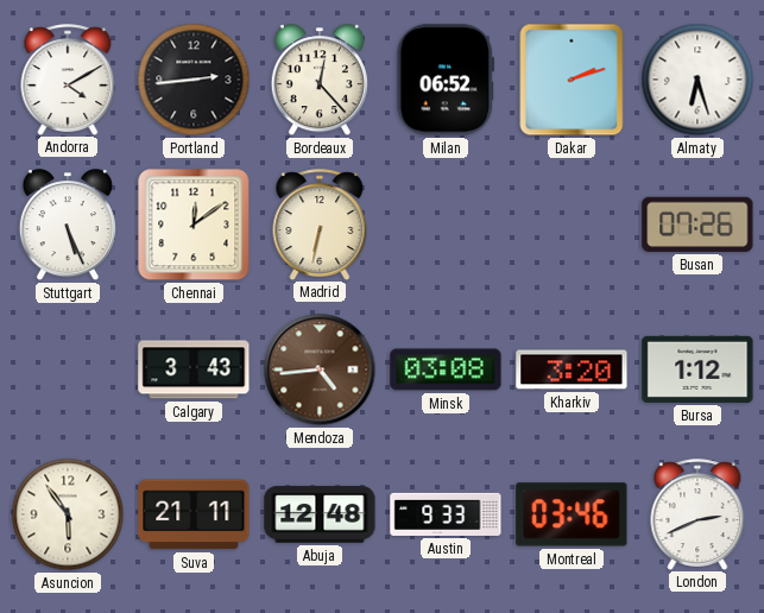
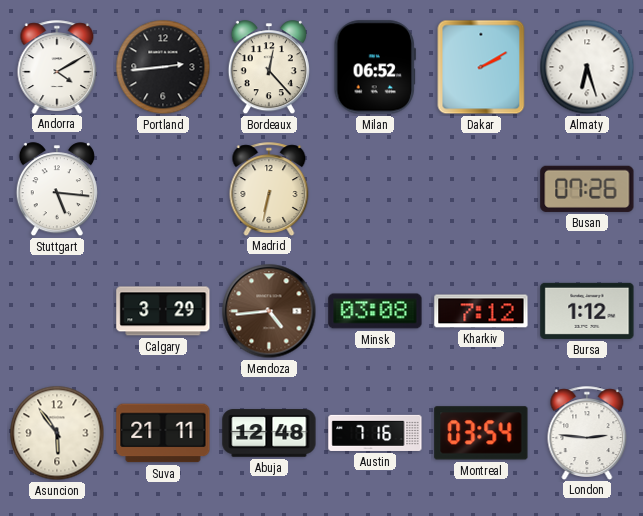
Dakar: 2:12 -> 2:10
Stuttgart: 5:26 -> 5:16
Chennai: 12:09 -> none
Calgary: 3:43 -> 3:29
Kharkiv: 3:20 -> 7:12
Austin: 9:33 -> 7:16
Montreal: 03:46 -> 03:54
London: 2:41 -> 2:46
